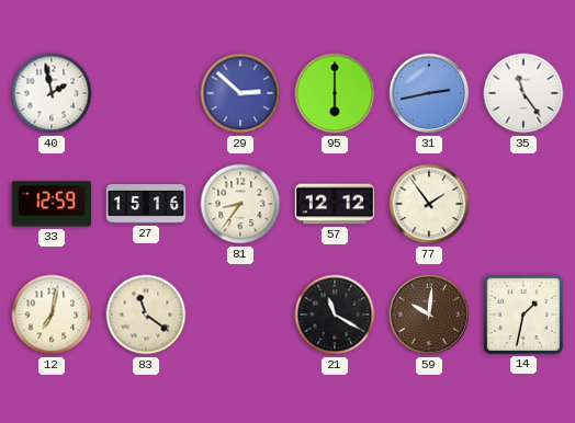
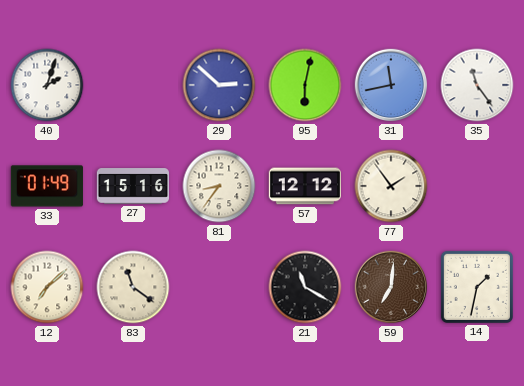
40: 1:58 -> 2:03
95: 6:00 -> 6:02
31: 2:43 -> 11:43
33: 12:59 -> 01:49
12: 7:02 -> 7:08
59: 10:01 -> 7:01
